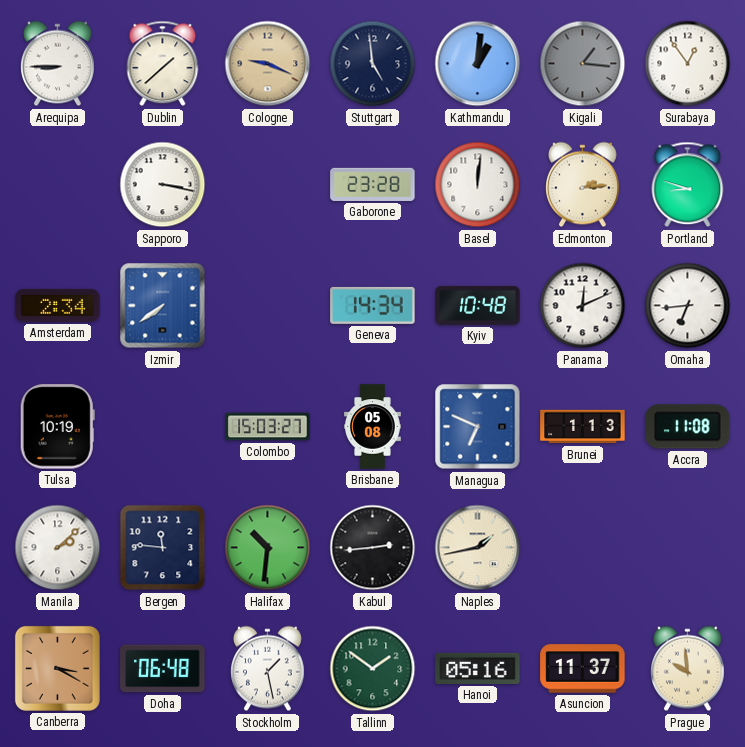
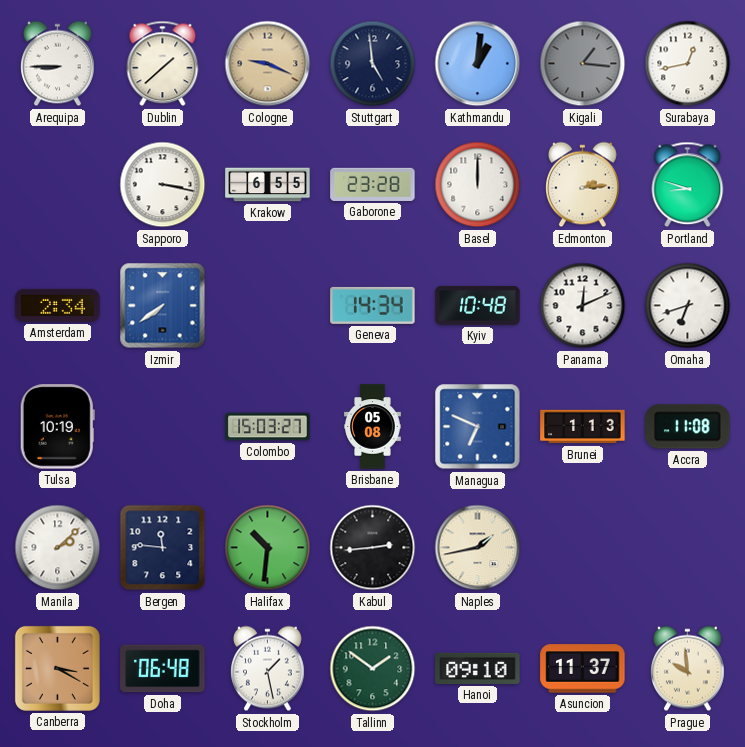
Surabaya: 12:54 -> 12:43
Krakow: none -> 6:55
Basel: 12:01 -> 12:00
Omaha: 6:44 -> 6:42
Hanoi: 05:16 -> 09:10
